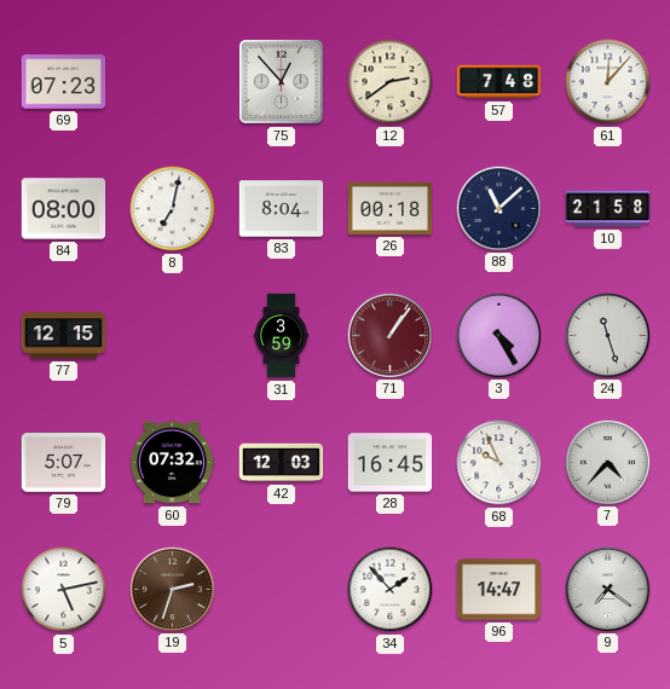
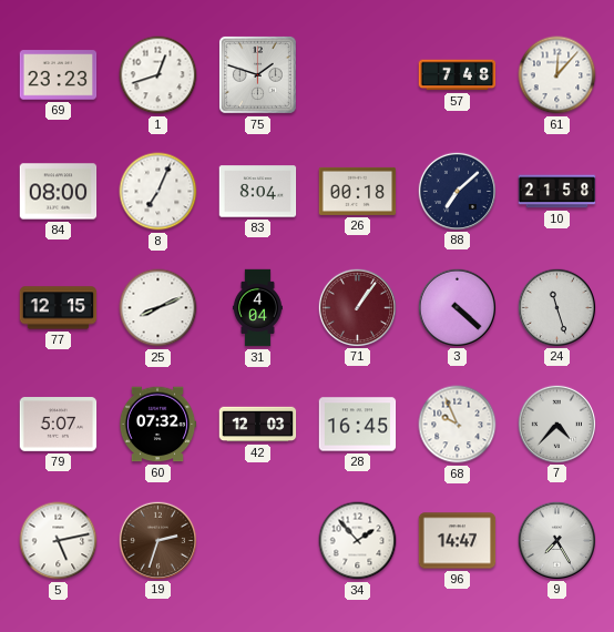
69: 07:23 -> 23:23
1: none -> 12:42
75: 12:53 -> 1:48
12: 2:39 -> none
8: 7:02 -> 7:04
88: 11:08 -> 7:08
25: none -> 8:11
31: 3:59 -> 4:04
3: 4:25 -> 4:22
9: 7:21 -> 7:25
